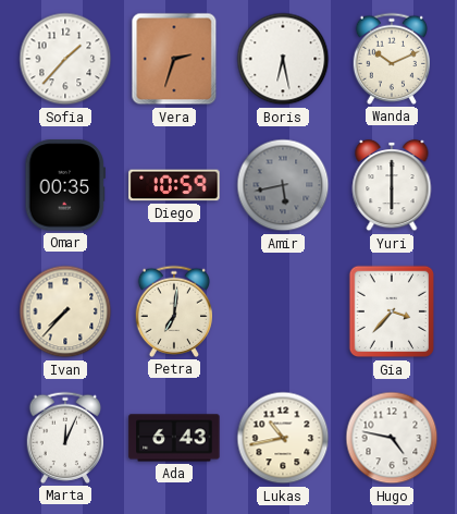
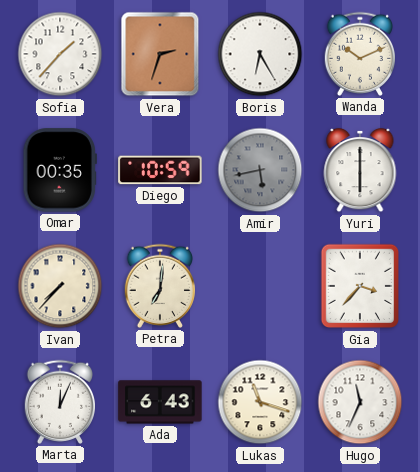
Boris: 6:28 -> 6:25
Lukas: 10:43 -> 11:18
Hugo: 4:47 -> 11:34
